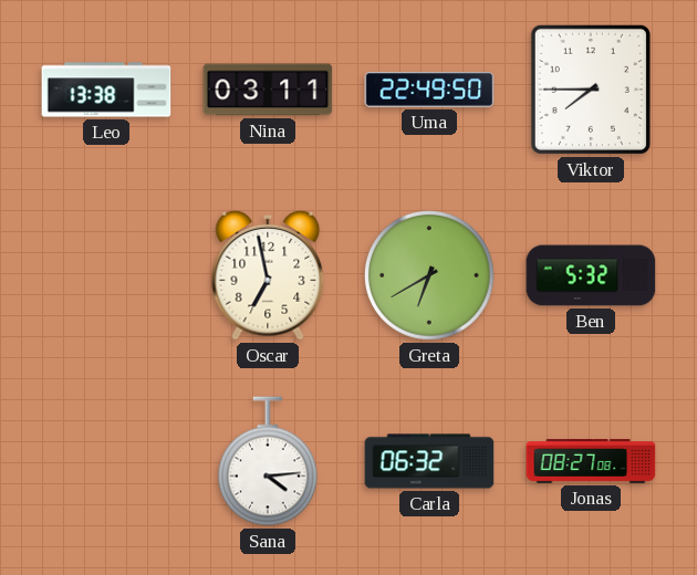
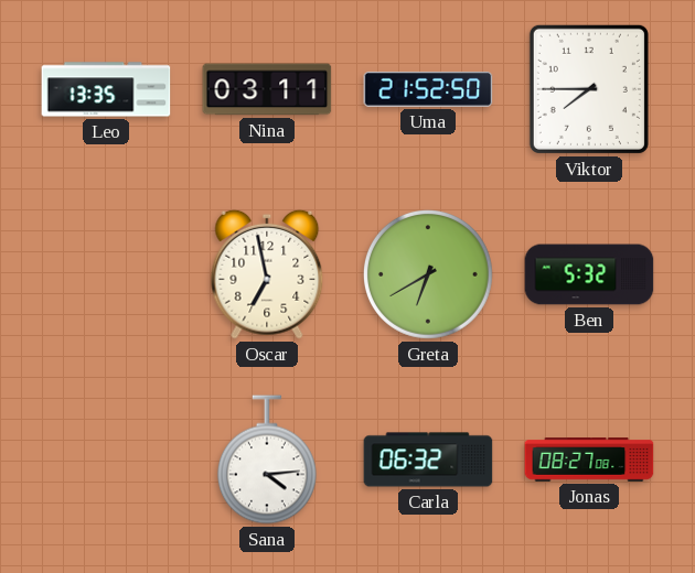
Leo: 13:38 -> 13:35
Uma: 22:49 -> 21:52
